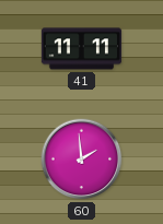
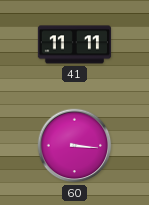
60: 1:59 -> 3:16
